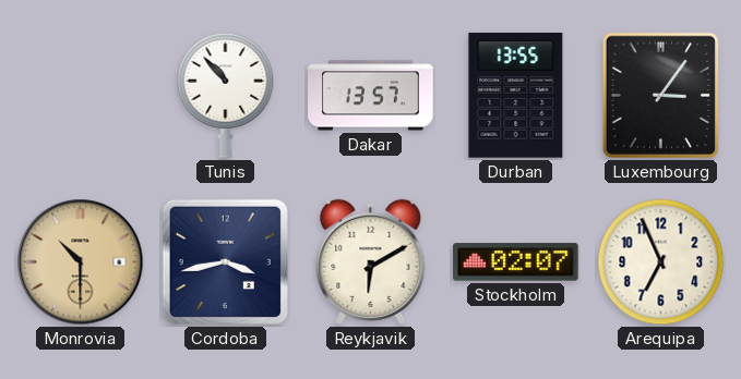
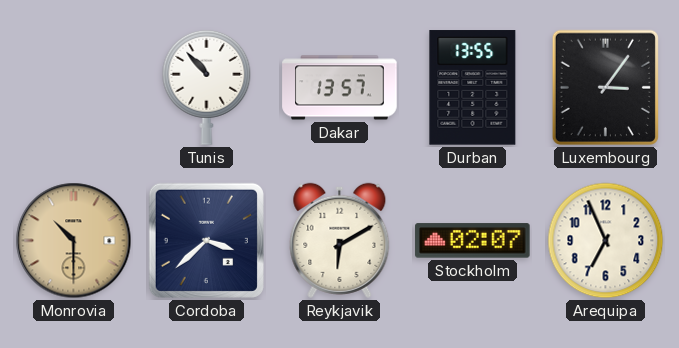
Cordoba: 3:43 -> 3:38
